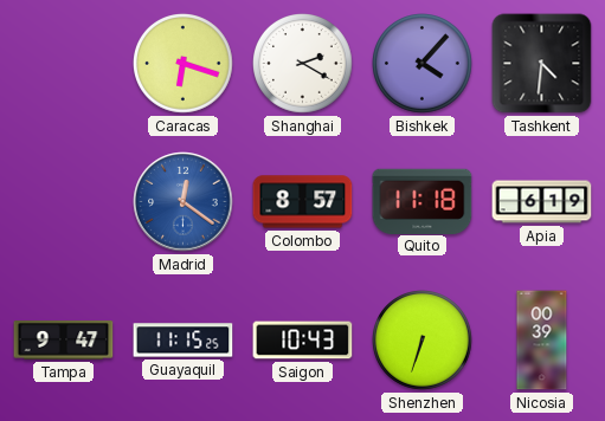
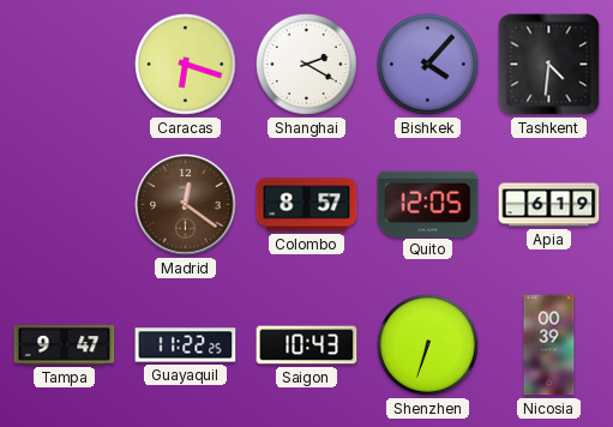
Madrid dial: blue -> brown
Quito: 11:18 -> 12:05
Guayaquil: 11:15 -> 11:22
